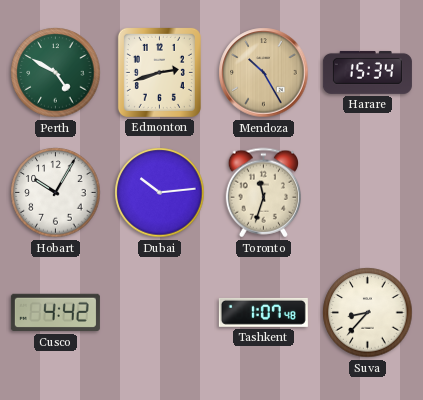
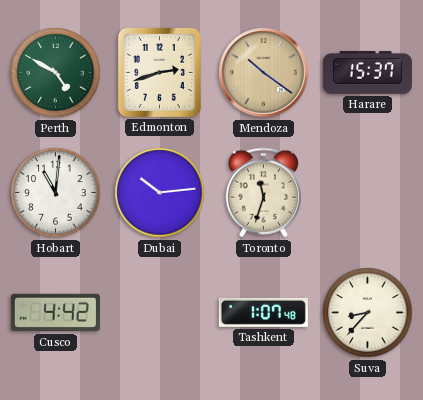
Mendoza: 10:25 -> 10:21
Harare: 15:34 -> 15:37
Hobart: 10:05 -> 11:01
